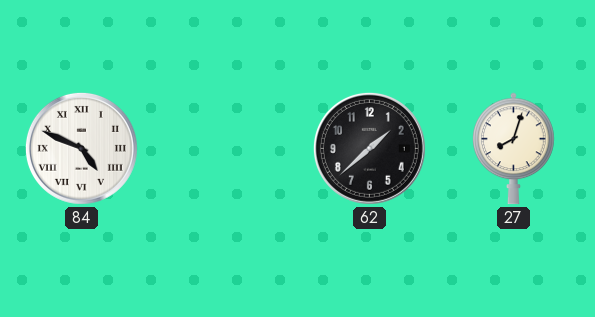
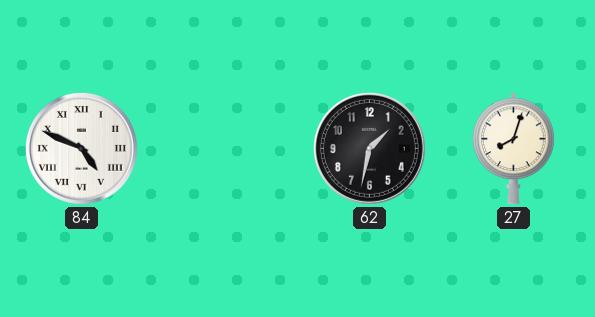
62: 1:38 -> 1:32
